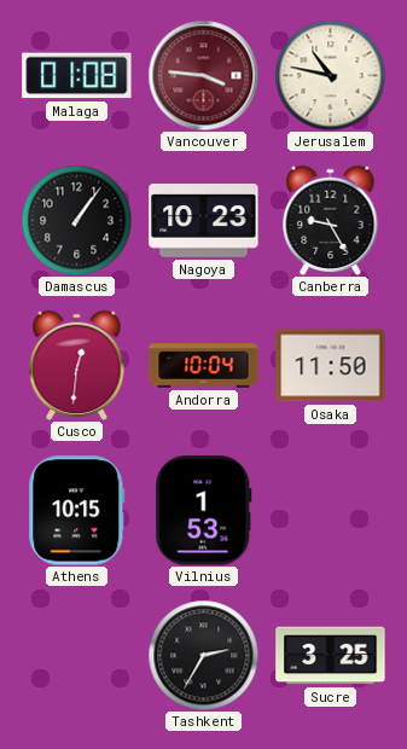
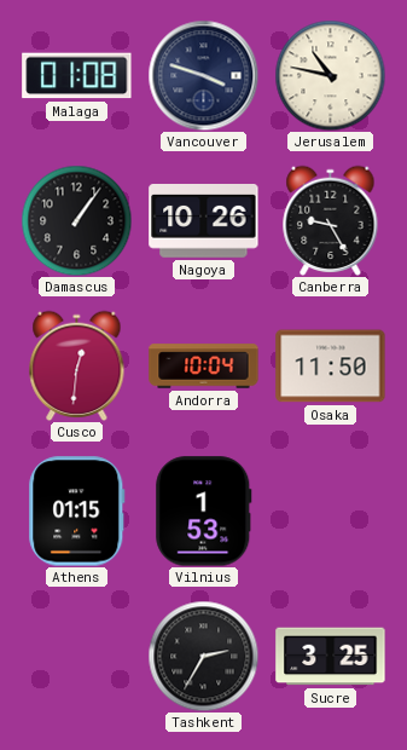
Vancouver: 3:46 -> 3:48
Vancouver dial: burgundy -> navy
Nagoya: 10:23 -> 10:26
Athens: 10:15 -> 01:15
